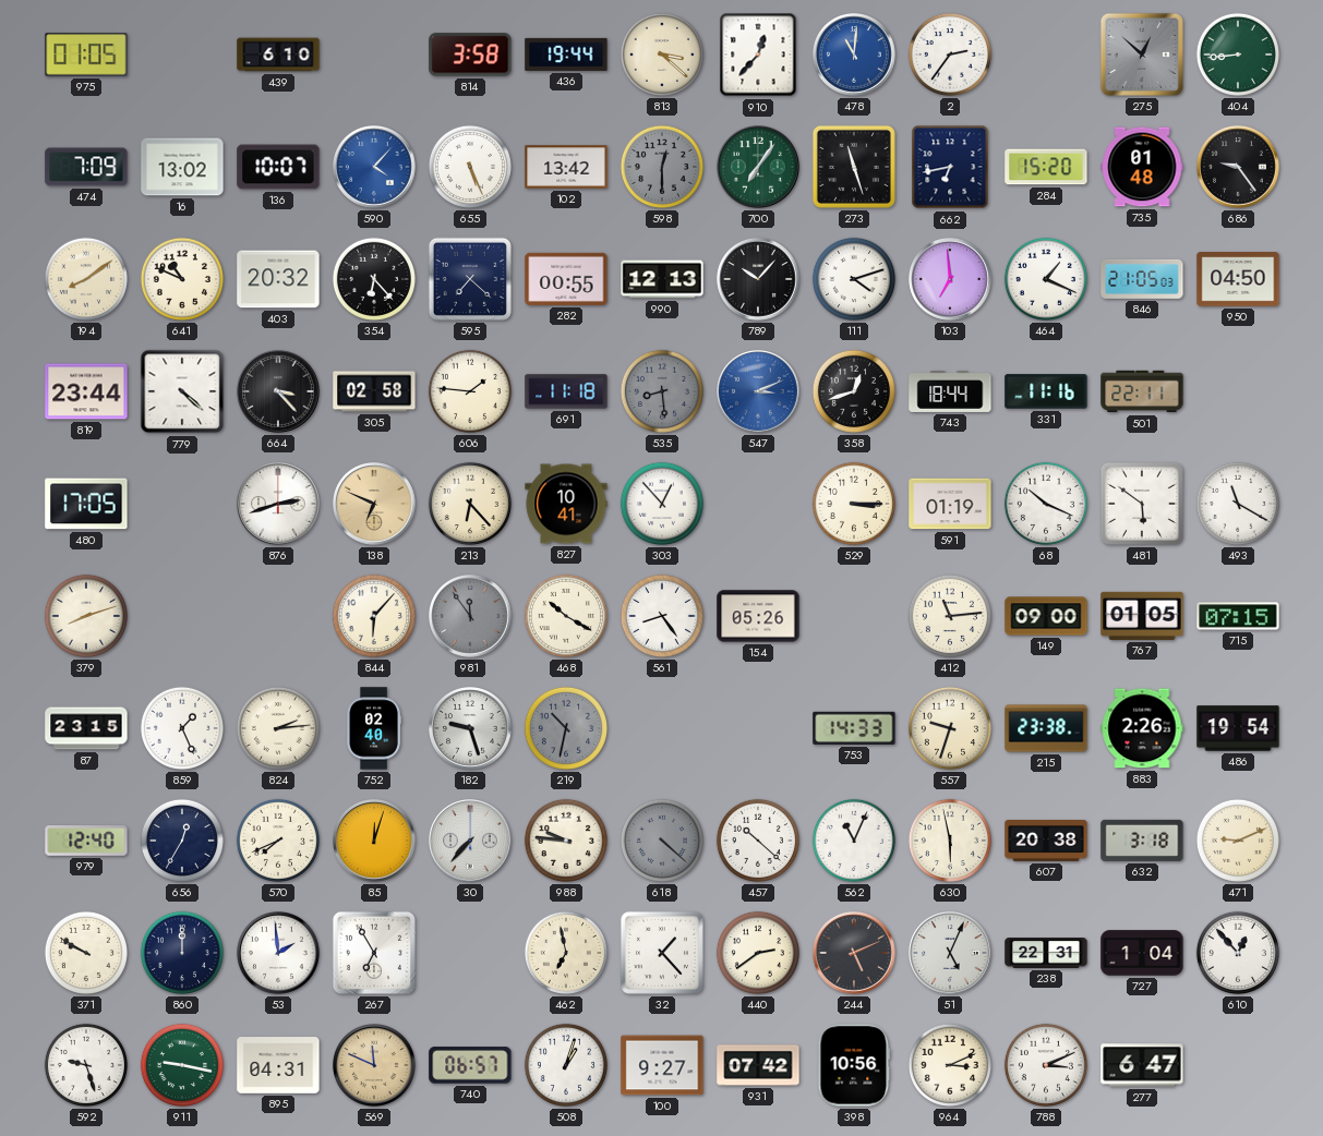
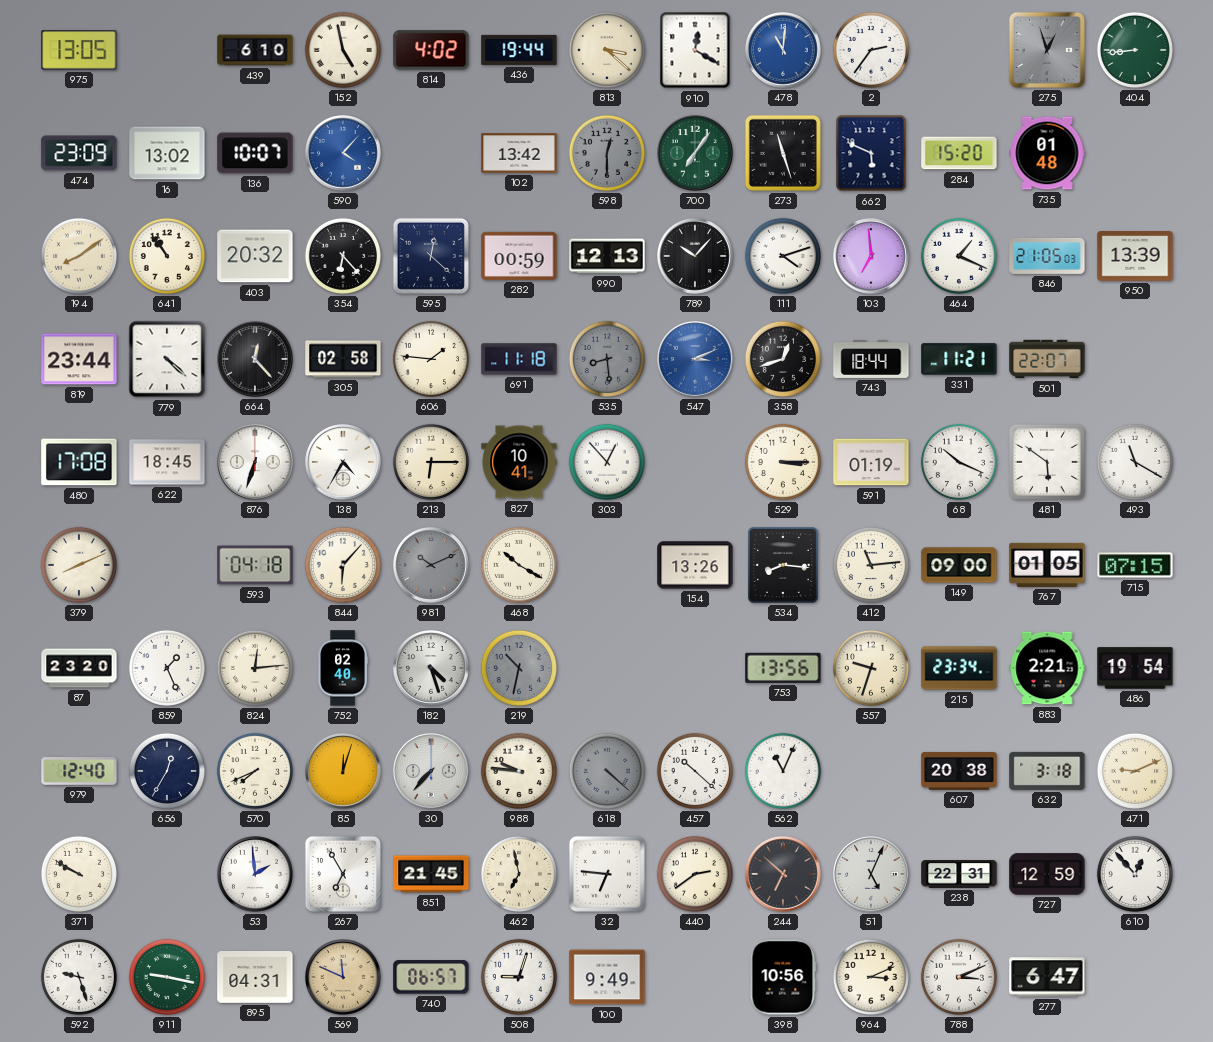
975: 01:05 -> 13:05
152: none -> 4:58
814: 3:58 -> 4:02
910: 12:37 -> 12:20
275: 12:52 -> 12:57
474: 7:09 -> 23:09
655: 5:26 -> none
662: 6:43 -> 5:49
686: 9:24 -> none
641: 10:49 -> 10:54
595: 7:22 -> 12:22
282: 00:55 -> 00:59
950: 04:50 -> 13:39
664: 3:23 -> 12:23
331: 11:16 -> 11:21
501: 22:11 -> 22:07
480: 17:05 -> 17:08
622: none -> 18:45
876: 2:42 -> 6:33
138: 6:49 -> 4:35
138 dial: champagne -> white
213: 6:23 -> 6:15
379: 8:12 -> 8:11
593: none -> 04:18
981: 11:54 -> 10:11
561: 8:24 -> none
154: 05:26 -> 13:26
534: none -> 8:16
87: 23:15 -> 23:20
824: 2:14 -> 12:14
182: 9:27 -> 4:27
753: 14:33 -> 13:56
215: 23:38 -> 23:34
883: 2:26 -> 2:21
630: 5:58 -> none
860: 12:00 -> none
851: none -> 21:45
32: 1:23 -> 6:46
244: 5:11 -> 6:52
727: 1:04 -> 12:59
508: 1:03 -> 9:03
100: 9:27 -> 9:49
931: 07:42 -> none
